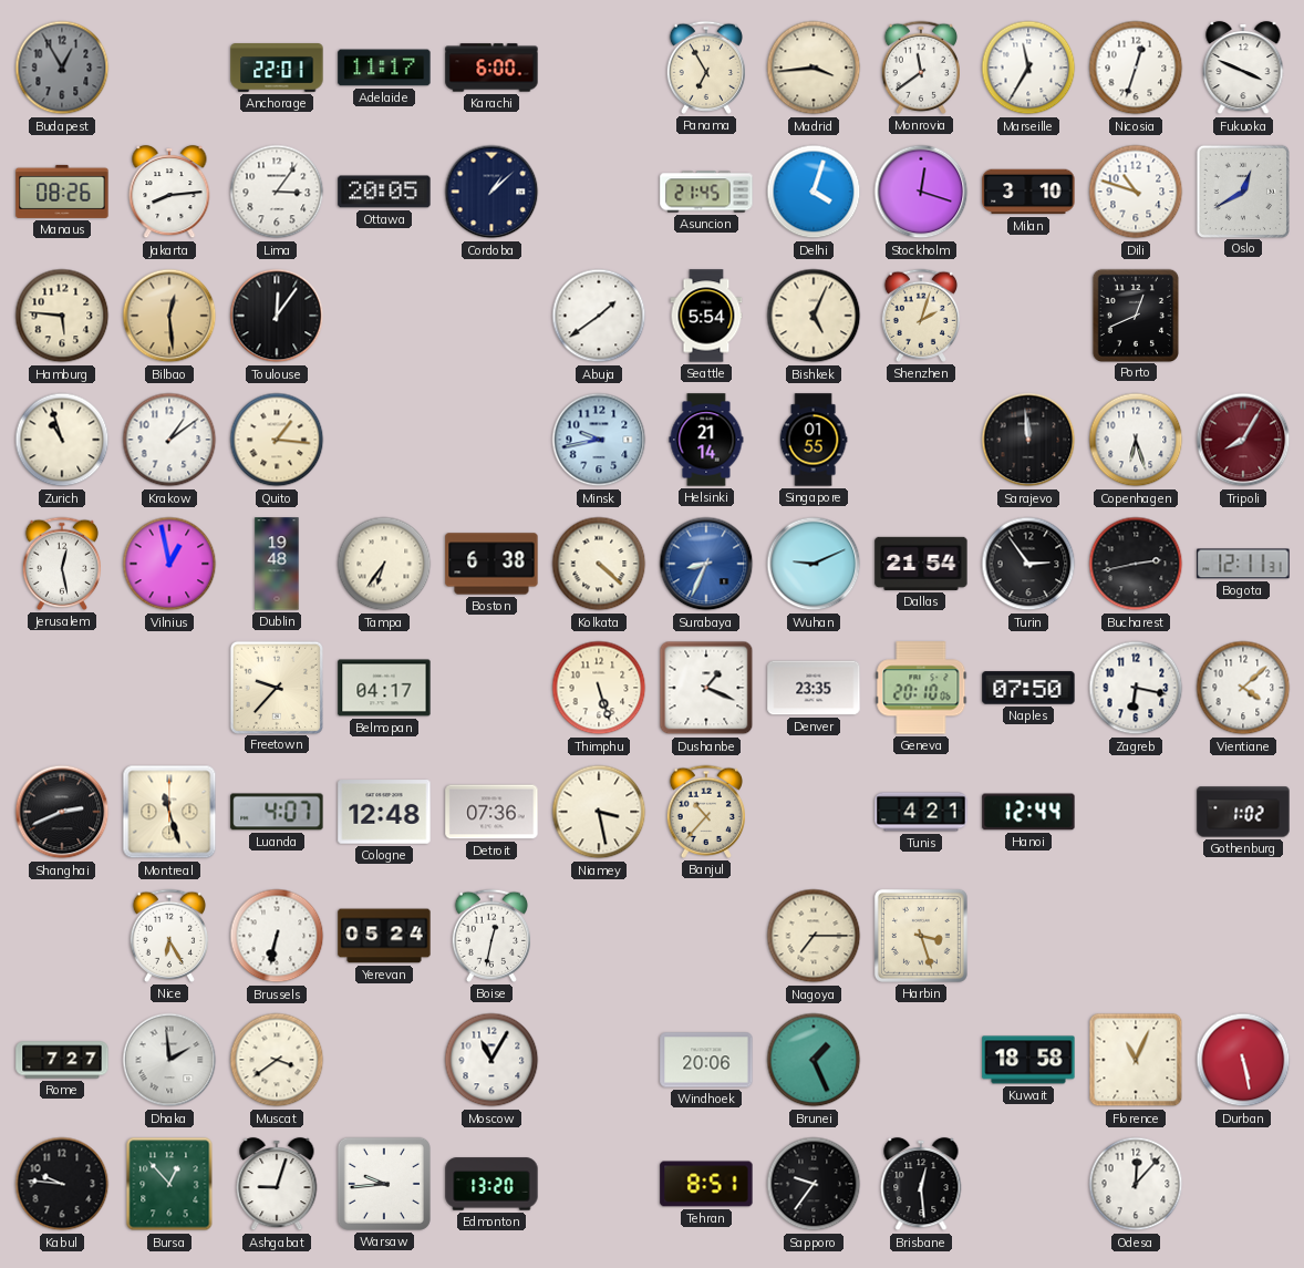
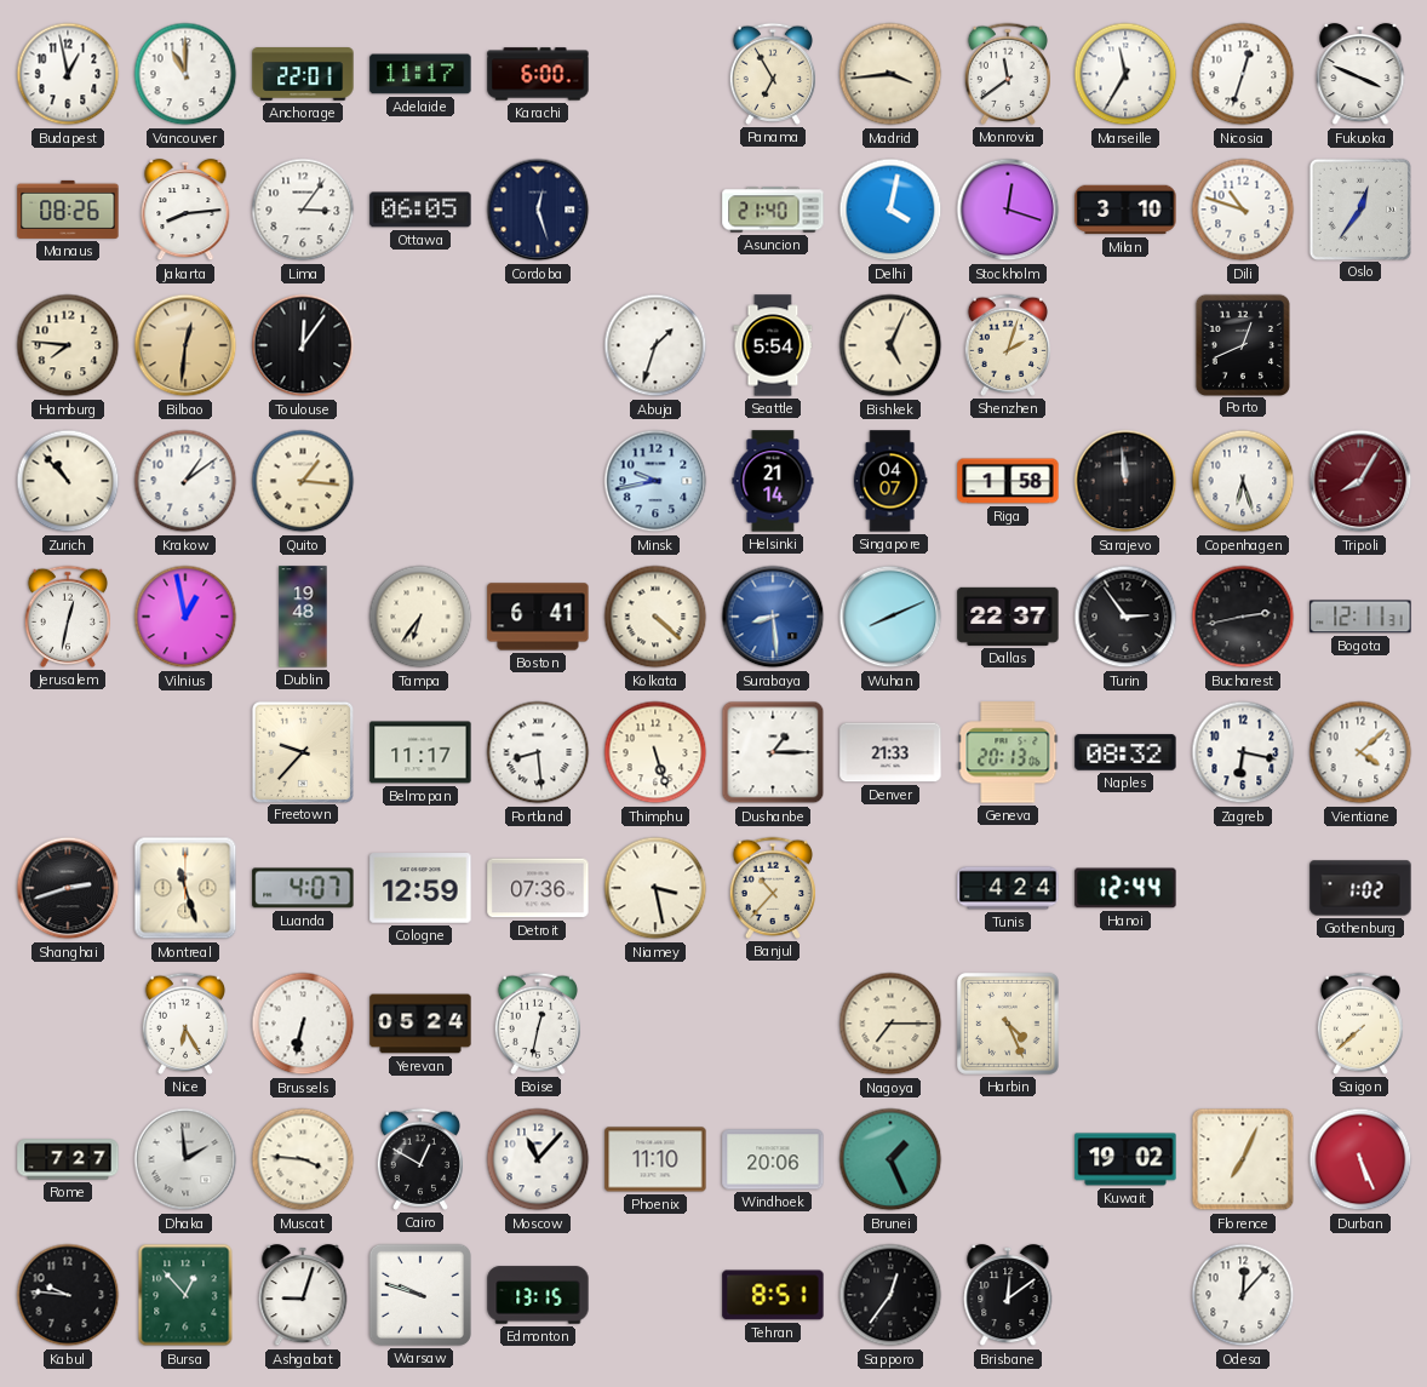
Budapest: 12:55 -> 12:58
Budapest dial: grey -> white
Vancouver: none -> 11:00
Ottawa: 20:05 -> 06:05
Cordoba: 1:08 -> 12:27
Asuncion: 21:45 -> 21:40
Delhi: 4:03 -> 4:02
Oslo: 12:40 -> 12:36
Hamburg: 5:46 -> 7:46
Bilbao: 12:29 -> 12:31
Abuja: 1:39 -> 1:33
Zurich: 10:57 -> 10:53
Singapore: 01:55 -> 04:07
Riga: none -> 1:58
Jerusalem: 12:28 -> 12:32
Boston: 6:38 -> 6:41
Surabaya: 8:34 -> 8:29
Wuhan: 9:11 -> 8:11
Dallas: 21:54 -> 22:37
Belmopan: 04:17 -> 11:17
Portland: none -> 8:29
Dushanbe: 1:19 -> 1:15
Denver: 23:35 -> 21:33
Geneva: 20:10 -> 20:13
Naples: 07:50 -> 08:32
Shanghai: 2:41 -> 2:42
Cologne: 12:48 -> 12:59
Tunis: 4:21 -> 4:24
Harbin: 3:27 -> 4:26
Saigon: none -> 7:38
Muscat: 3:39 -> 3:46
Cairo: none -> 12:50
Moscow: 11:05 -> 11:07
Phoenix: none -> 11:10
Kuwait: 18:58 -> 19:02
Florence: 11:04 -> 7:04
Durban: 5:28 -> 5:26
Warsaw: 9:44 -> 9:48
Edmonton: 13:20 -> 13:15
Sapporo: 9:36 -> 12:36
Brisbane: 12:29 -> 12:09
